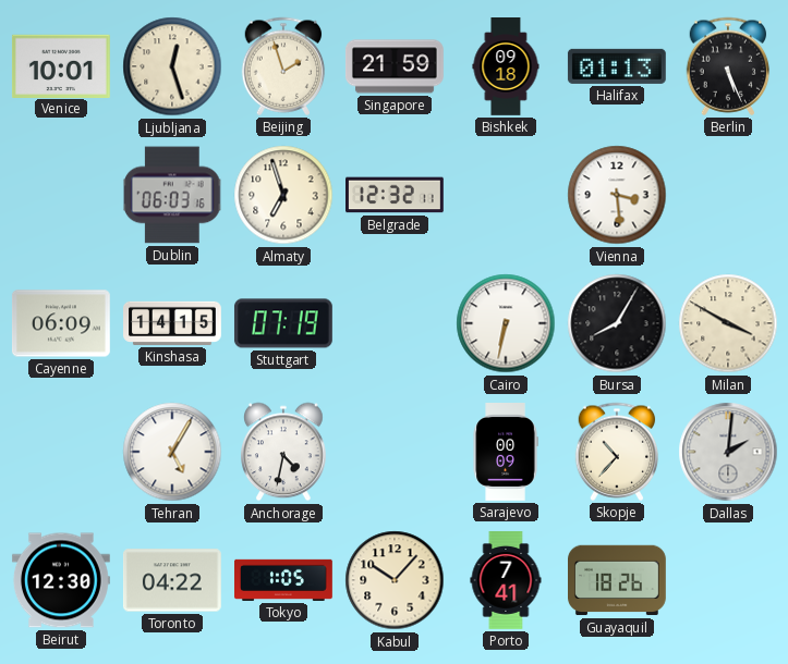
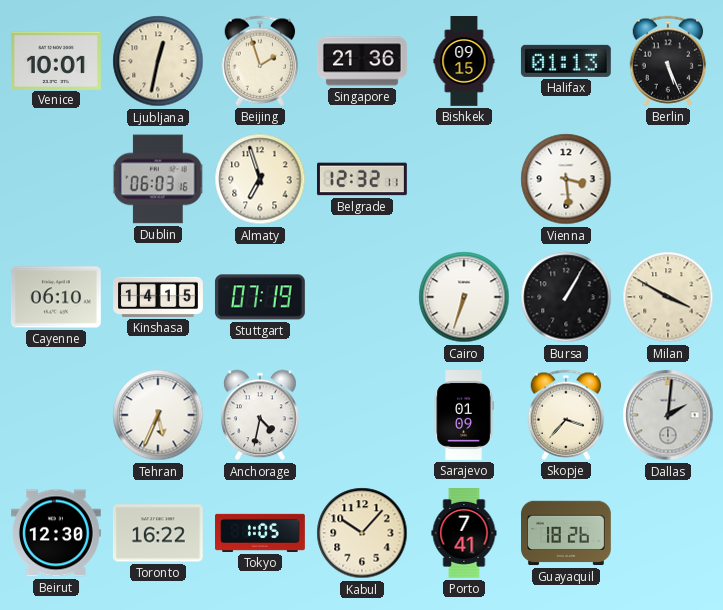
Ljubljana: 12:27 -> 12:32
Singapore: 21:59 -> 21:36
Bishkek: 09:18 -> 09:15
Cayenne: 06:09 -> 06:10
Cairo: 6:32 -> 6:33
Bursa: 8:05 -> 1:05
Tehran: 5:05 -> 5:34
Sarajevo: 00:09 -> 01:09
Skopje: 10:37 -> 3:37
Toronto: 04:22 -> 16:22
